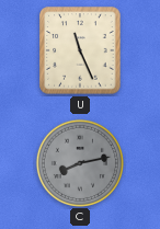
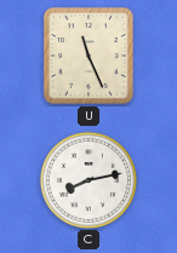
C dial: grey -> white
